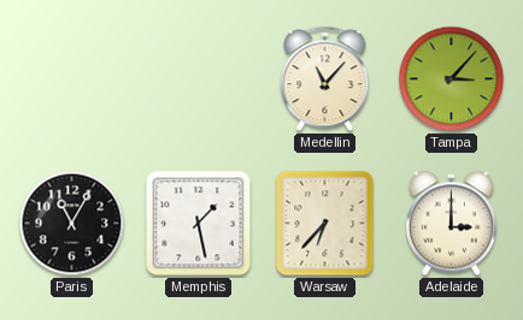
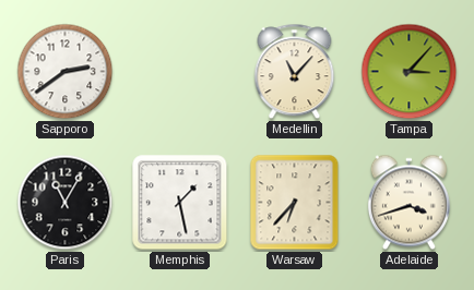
Sapporo: none -> 2:39
Adelaide: 3:00 -> 3:42
